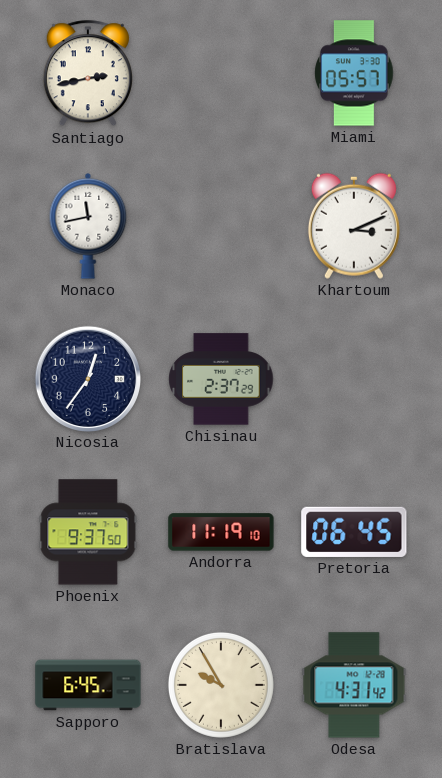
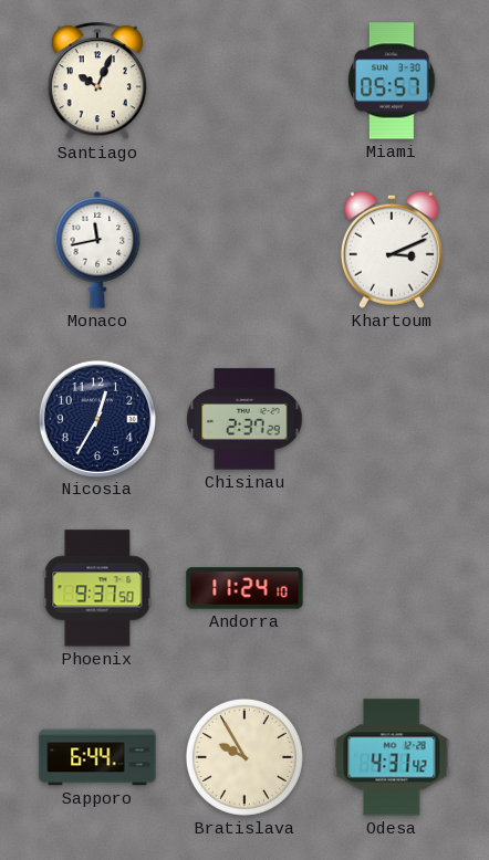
Santiago: 2:43 -> 10:04
Nicosia: 12:36 -> 12:35
Andorra: 11:19 -> 11:24
Pretoria: 06:45 -> none
Sapporo: 6:45 -> 6:44
